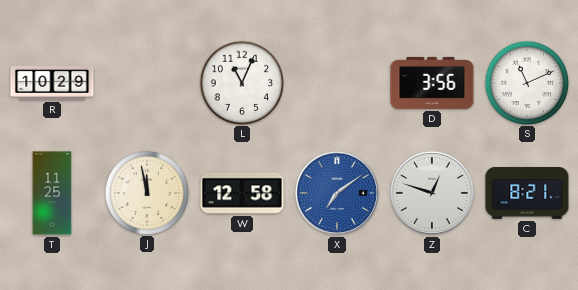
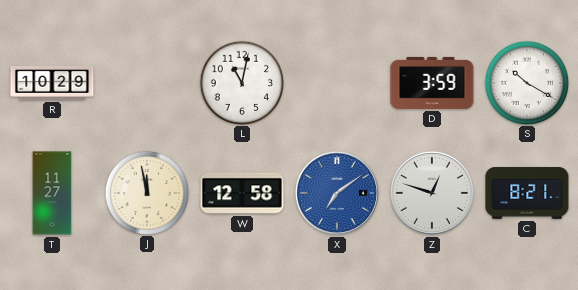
L: 11:04 -> 11:02
D: 3:56 -> 3:59
S: 11:11 -> 10:20
T: 11:25 -> 11:27
